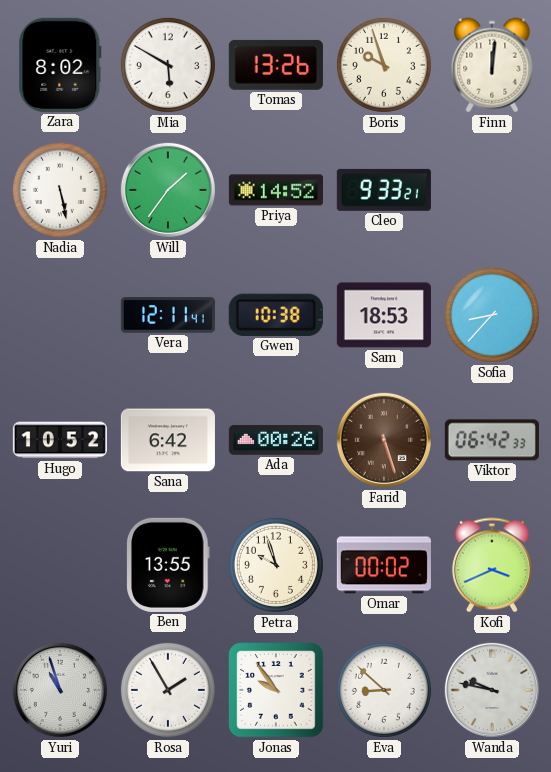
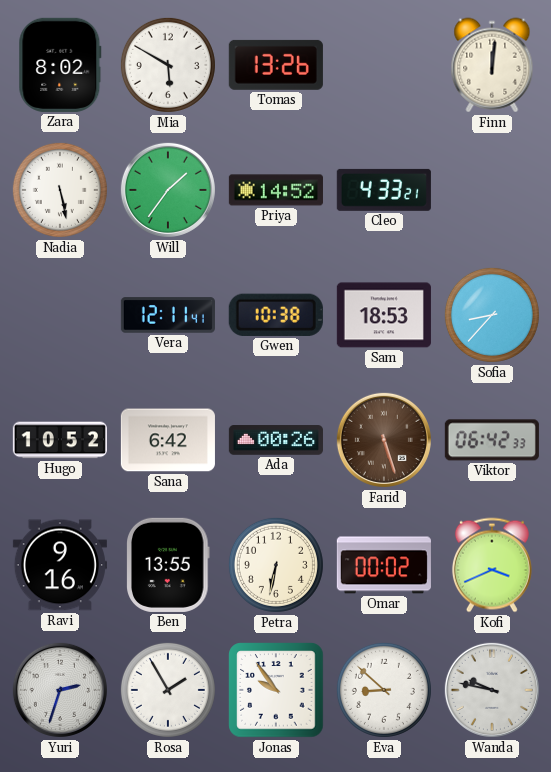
Boris: 9:57 -> none
Cleo: 9:33 -> 4:33
Ravi: none -> 9:16
Petra: 9:57 -> 6:32
Yuri: 10:57 -> 2:33
